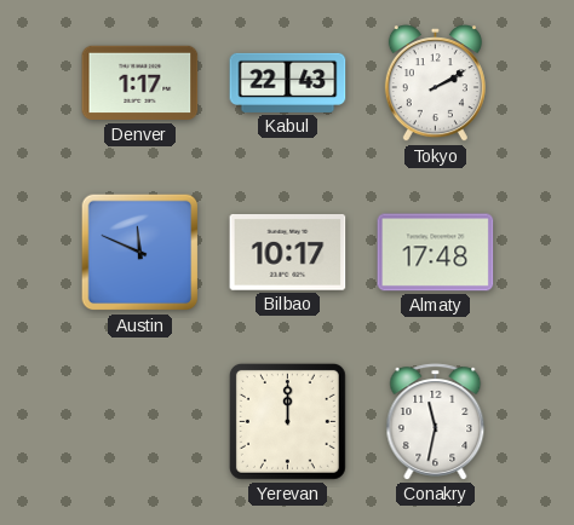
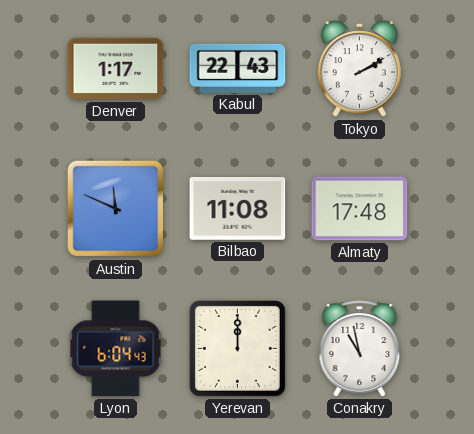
Bilbao: 10:17 -> 11:08
Lyon: none -> 6:04
Conakry: 11:32 -> 10:58
